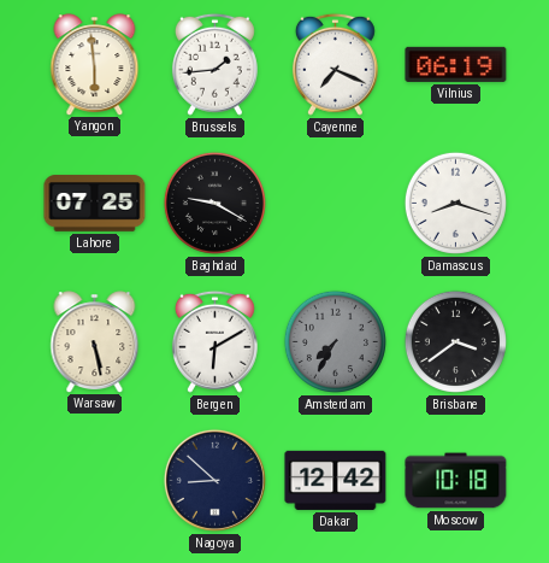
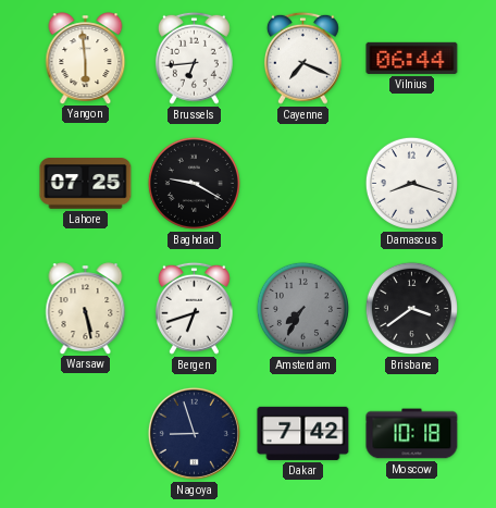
Brussels: 1:44 -> 6:44
Vilnius: 06:19 -> 06:44
Bergen: 6:10 -> 6:42
Nagoya: 8:52 -> 8:57
Dakar: 12:42 -> 7:42
